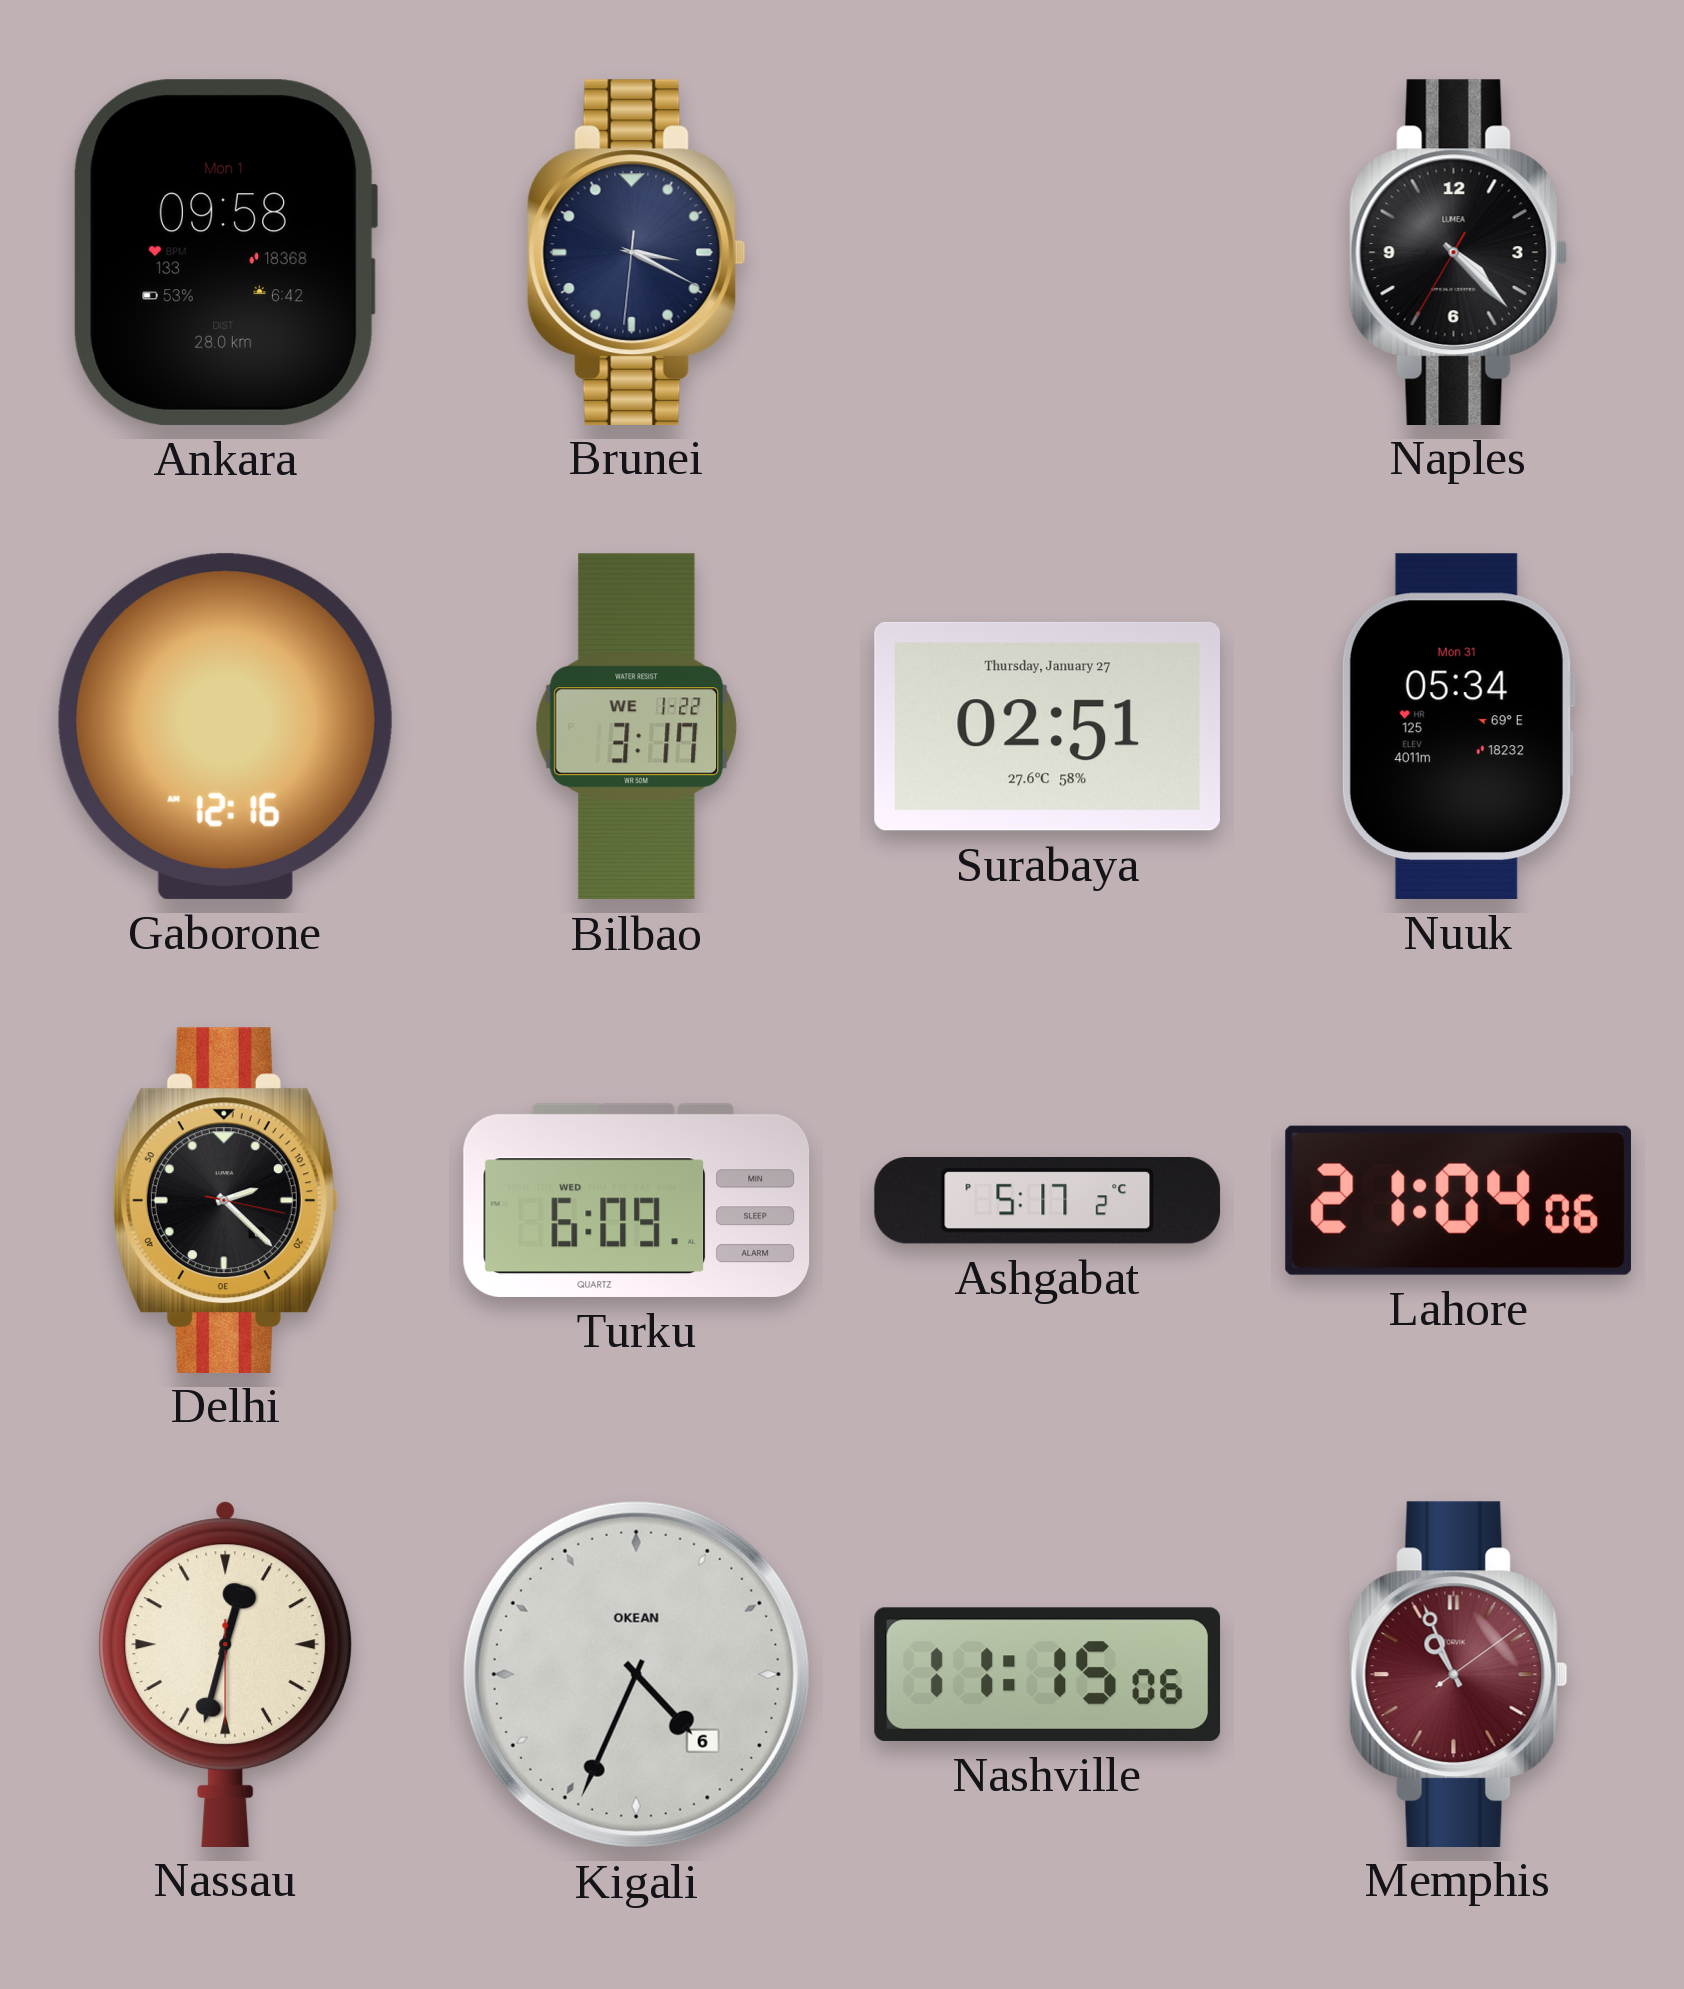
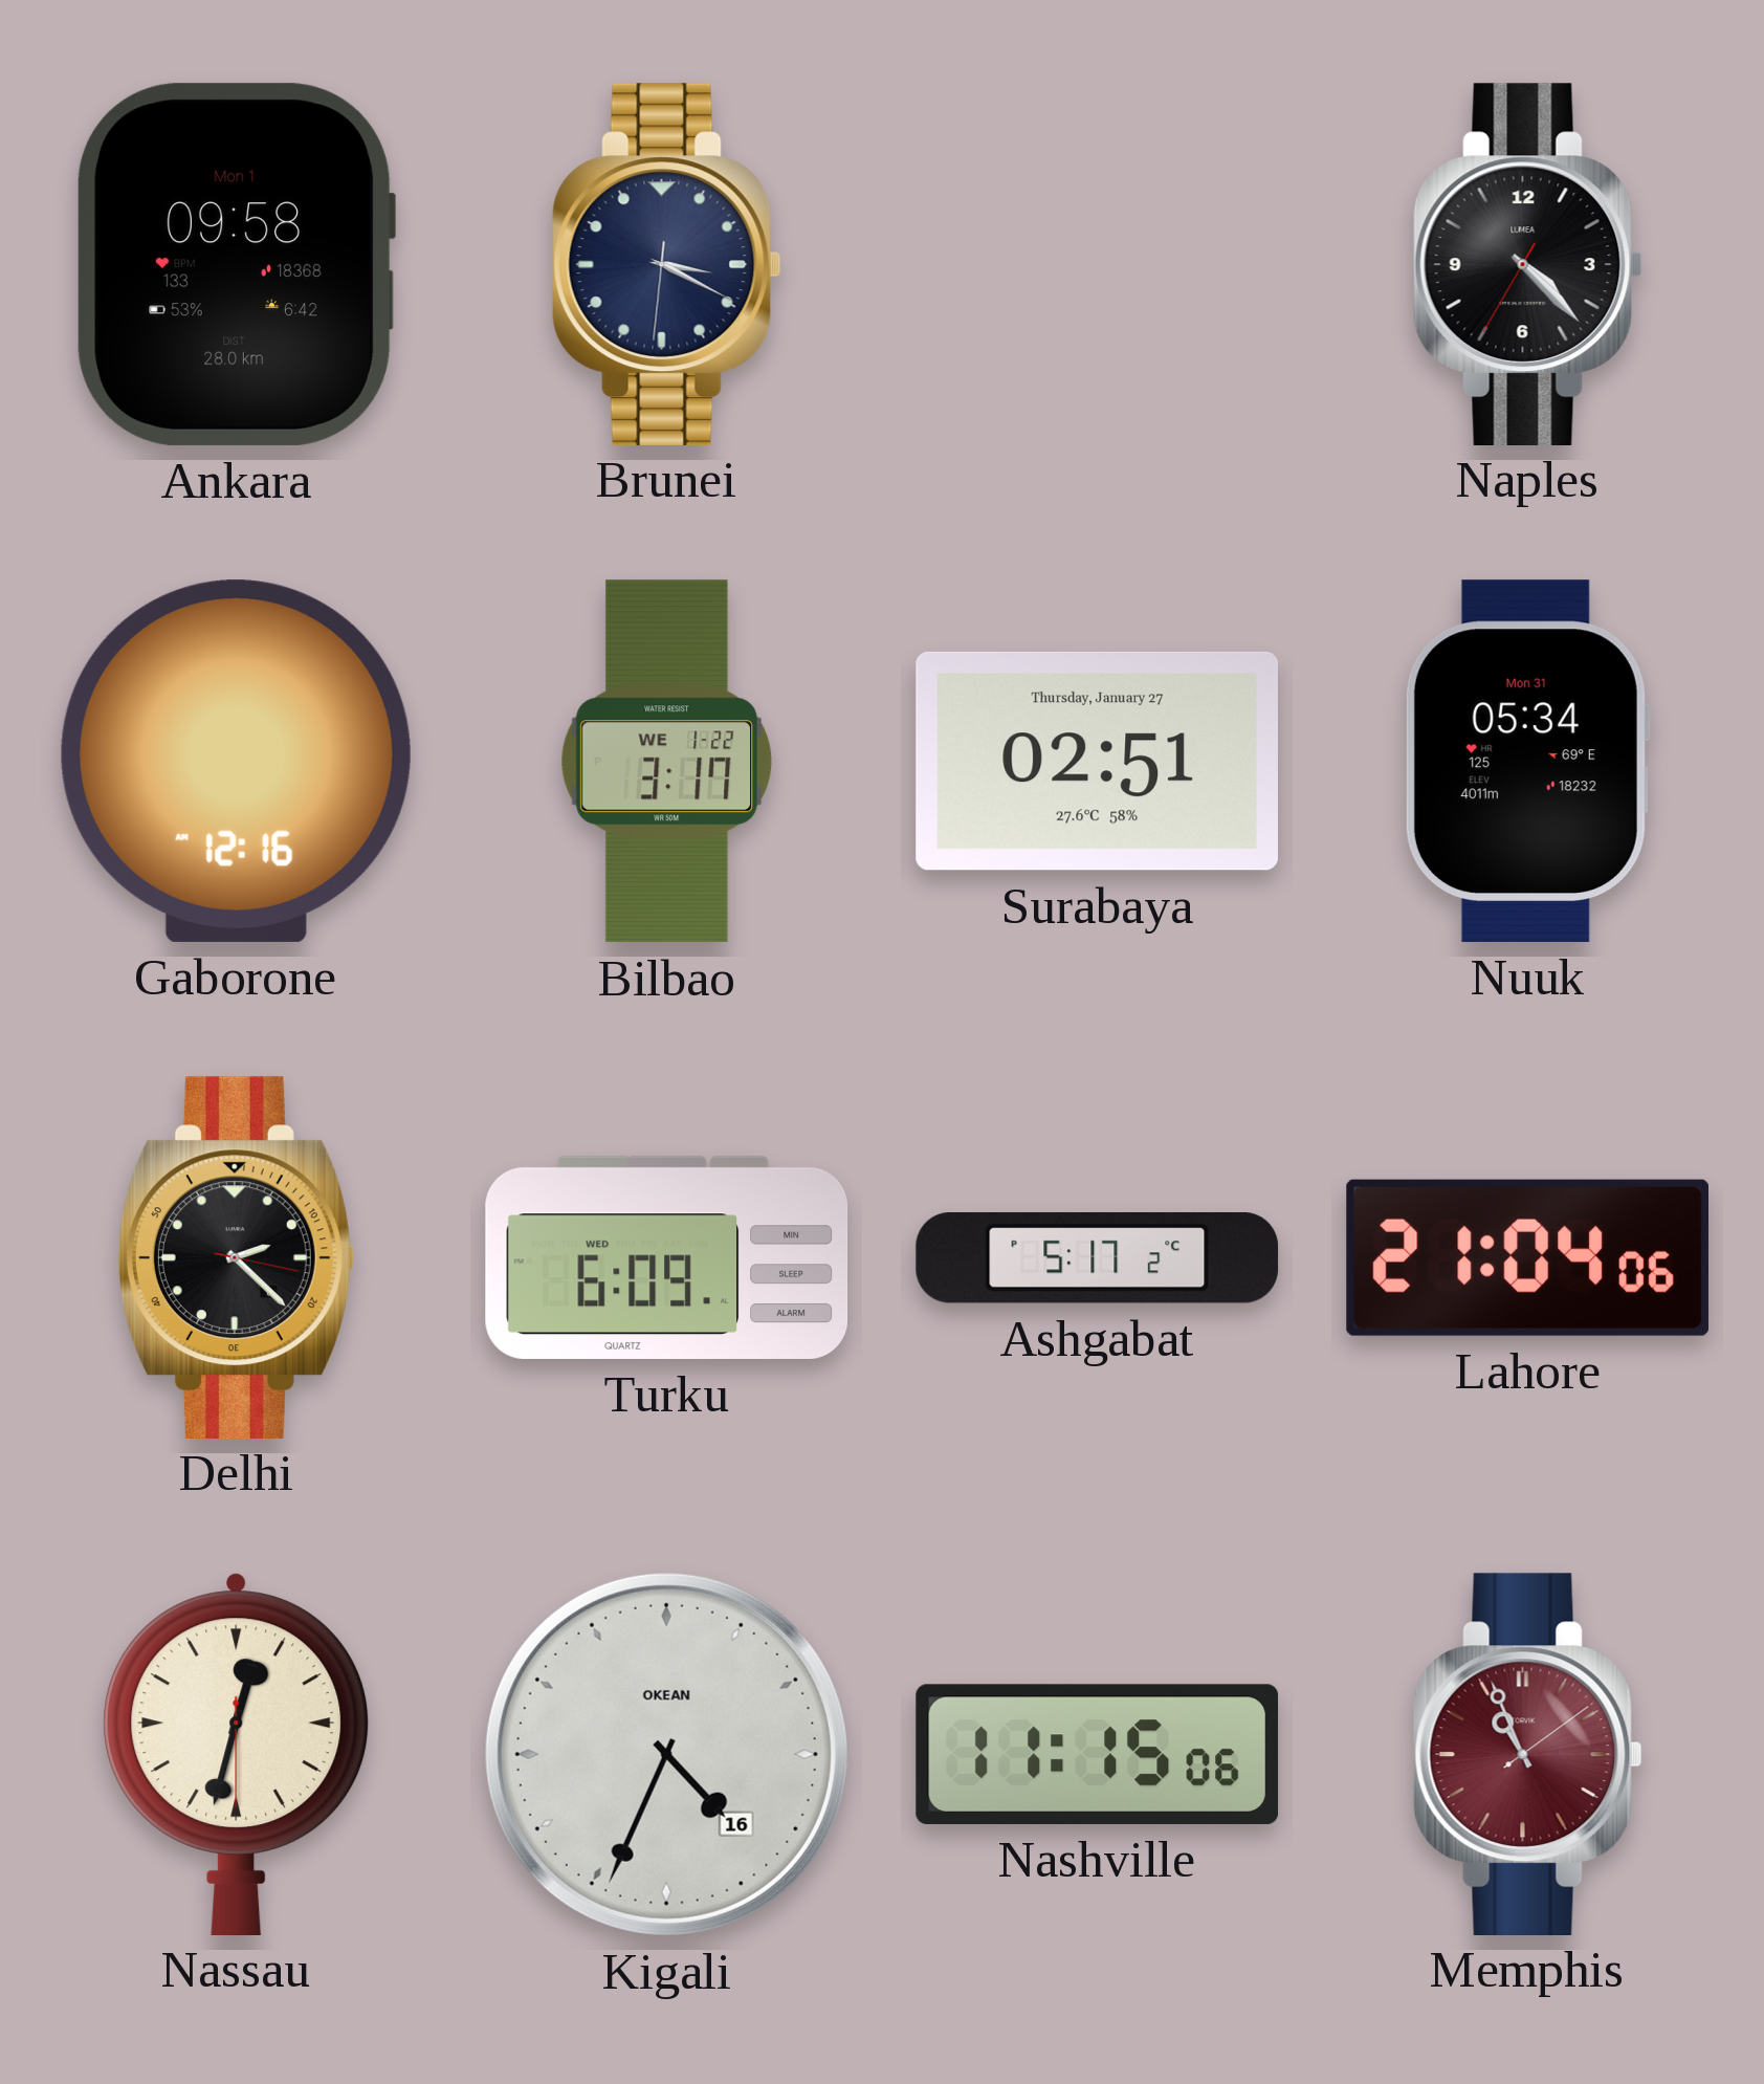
Kigali date: 6 -> 16
